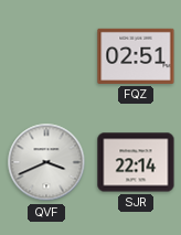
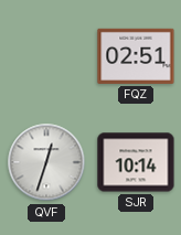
QVF: 3:41 -> 12:33
SJR: 22:14 -> 10:14
